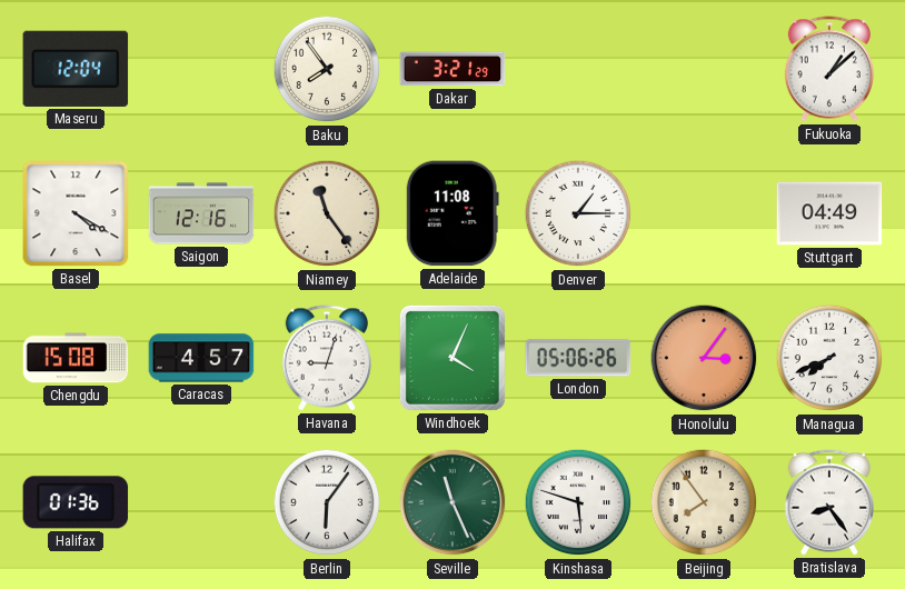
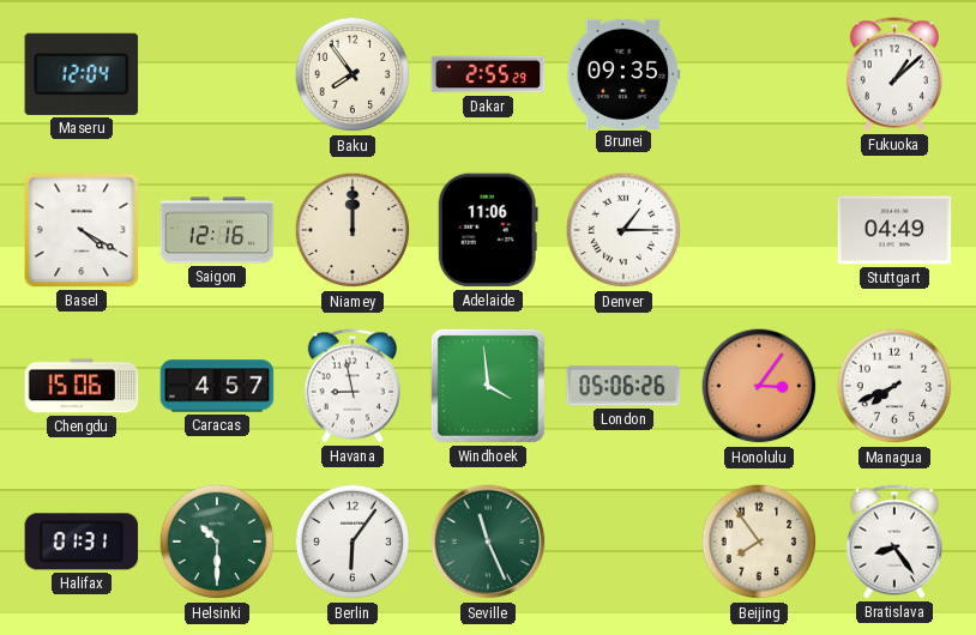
Dakar: 3:21 -> 2:55
Brunei: none -> 09:35
Niamey: 11:24 -> 12:00
Adelaide: 11:08 -> 11:06
Chengdu: 15:08 -> 15:06
Havana: 9:03 -> 8:58
Windhoek: 4:04 -> 3:59
Halifax: 01:36 -> 01:31
Helsinki: none -> 10:30
Kinshasa: 5:48 -> none
